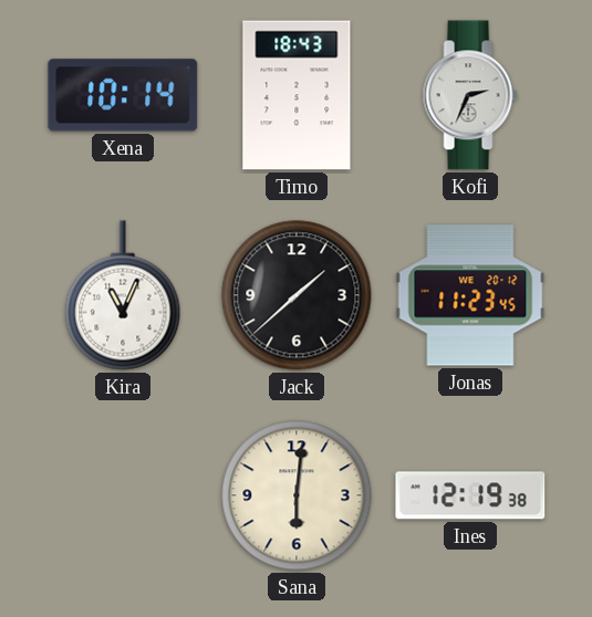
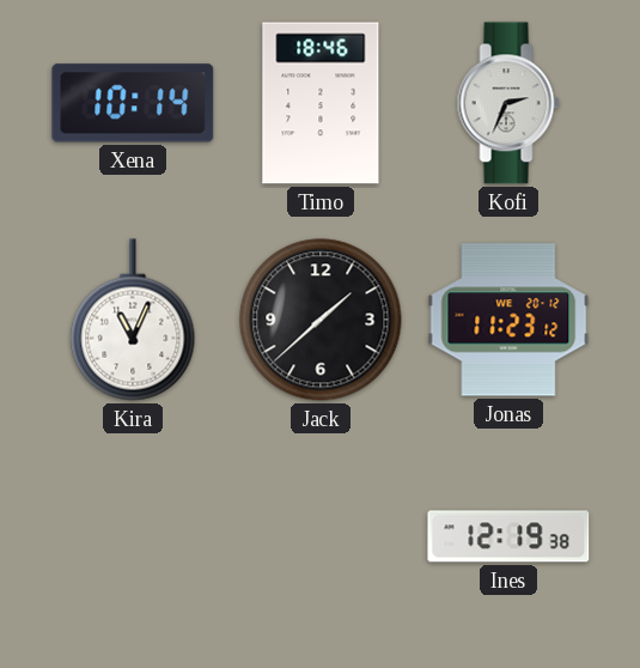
Timo: 18:43 -> 18:46
Jonas: 11:23:45 -> 11:23:12
Sana: 6:01 -> none
